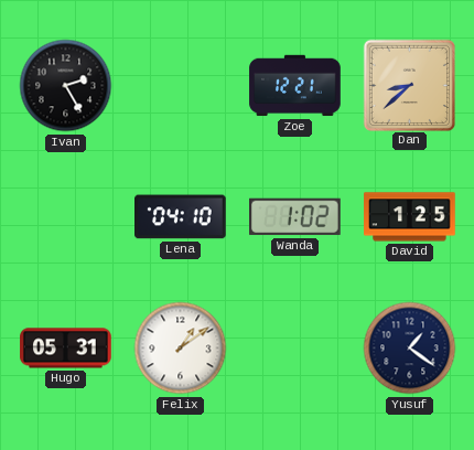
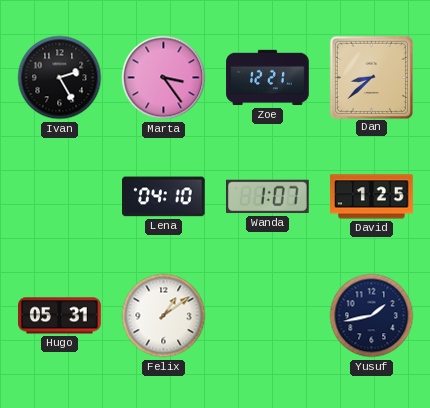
Marta: none -> 3:24
Wanda: 1:02 -> 1:07
Yusuf: 1:21 -> 1:43
